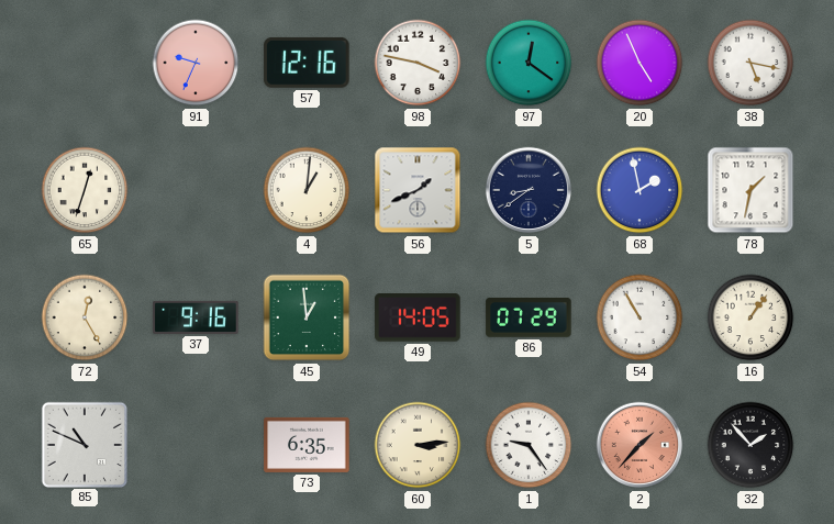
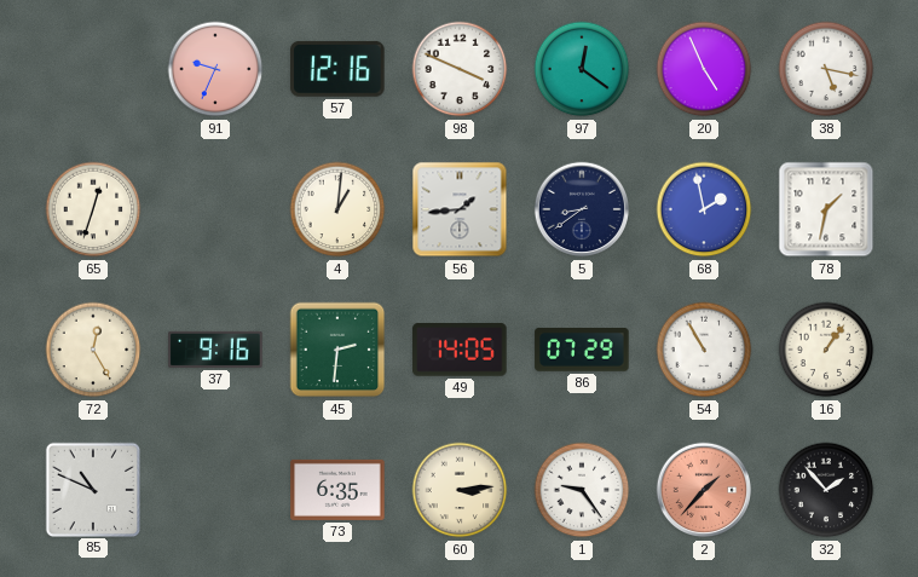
98: 3:47 -> 3:49
56: 1:41 -> 1:44
45: 12:59 -> 2:31
